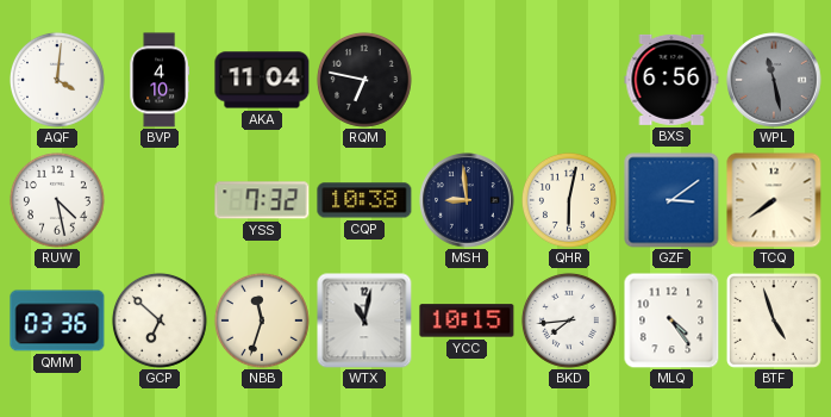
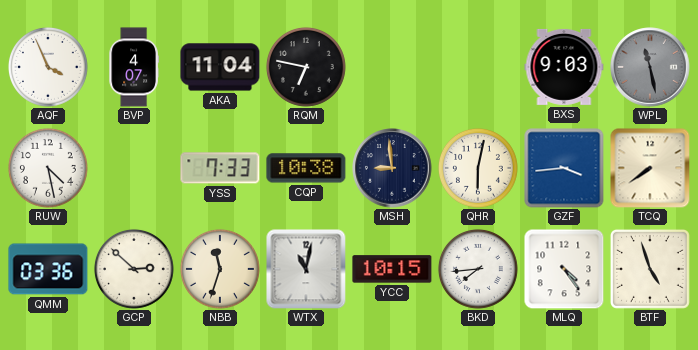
AQF: 4:01 -> 3:56
BVP: 4:10 -> 4:07
BXS: 6:56 -> 9:03
YSS: 7:32 -> 7:33
GZF: 3:09 -> 3:44
GCP: 6:52 -> 2:52
